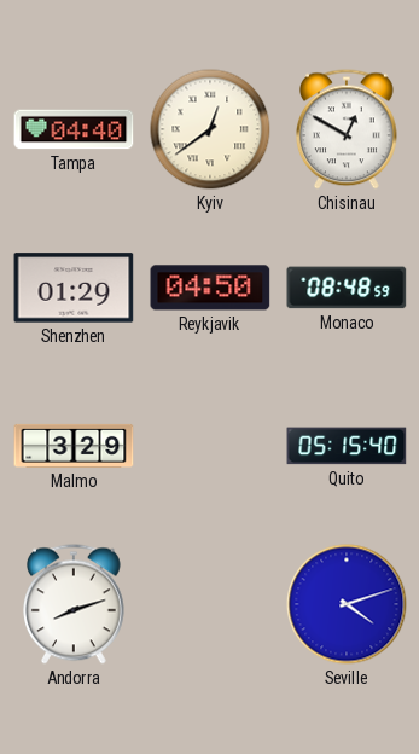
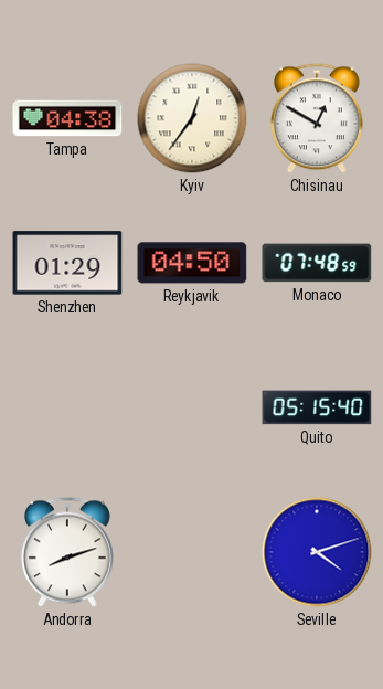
Tampa: 04:40 -> 04:38
Kyiv: 12:39 -> 12:36
Monaco: 08:48 -> 07:48
Malmo: 3:29 -> none
